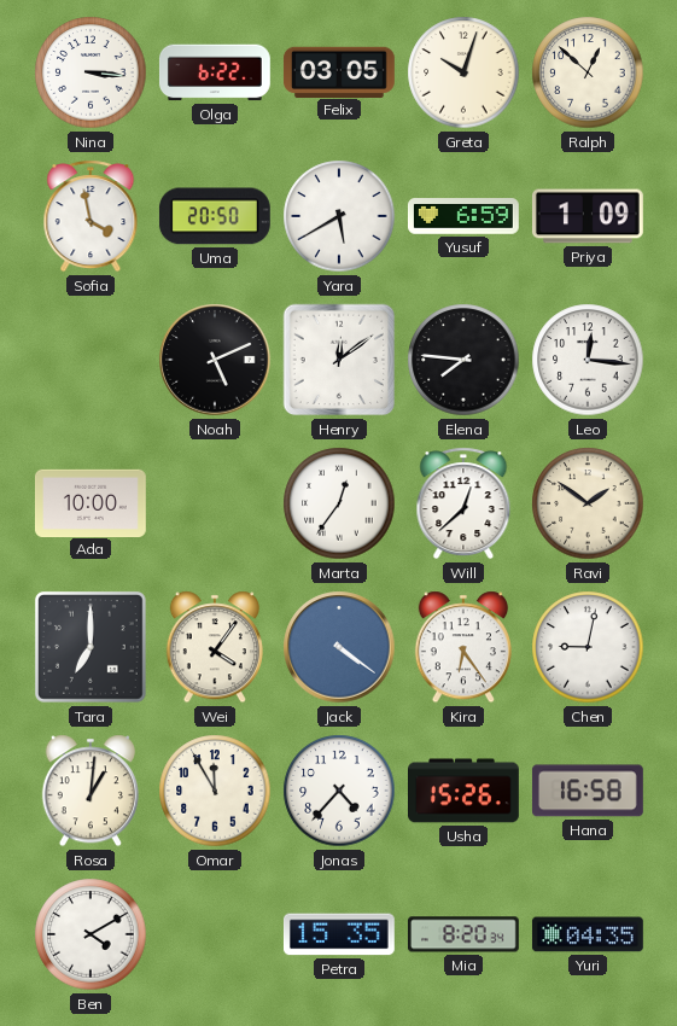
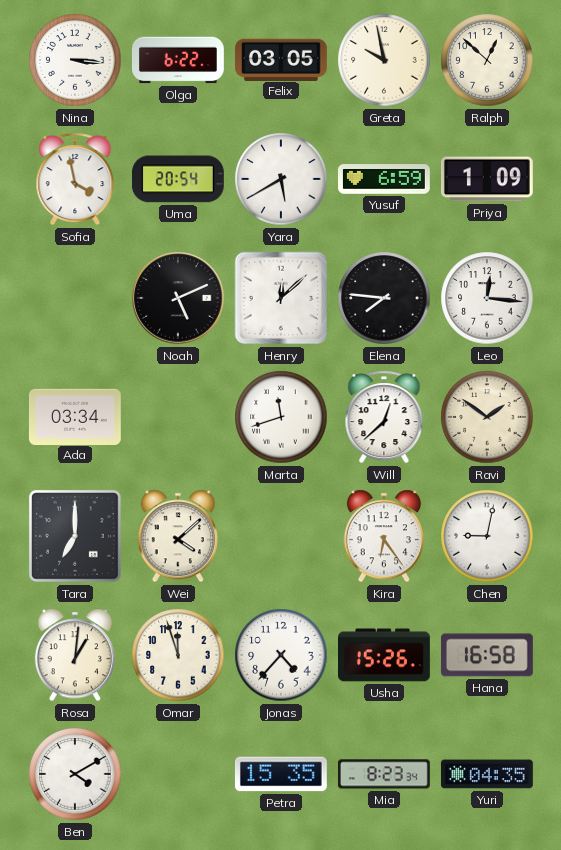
Greta: 10:03 -> 9:58
Uma: 20:50 -> 20:54
Henry: 12:09 -> 12:08
Ada: 10:00 -> 03:34
Marta: 12:36 -> 11:42
Wei: 4:06 -> 4:08
Jack: 4:21 -> none
Omar: 11:55 -> 11:57
Mia: 8:20 -> 8:23
